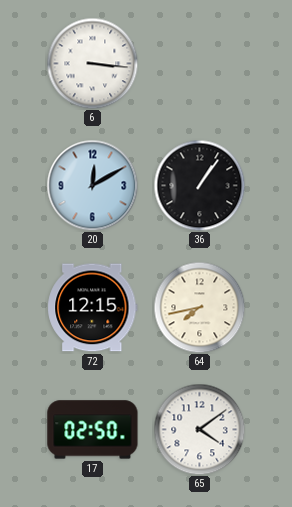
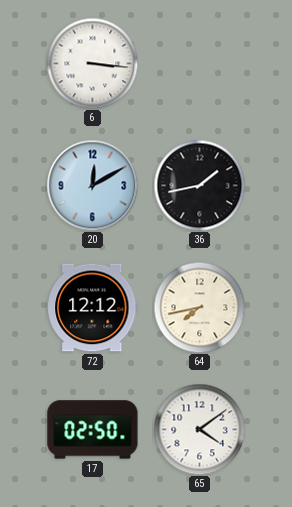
36: 1:06 -> 1:43
72: 12:15 -> 12:12
